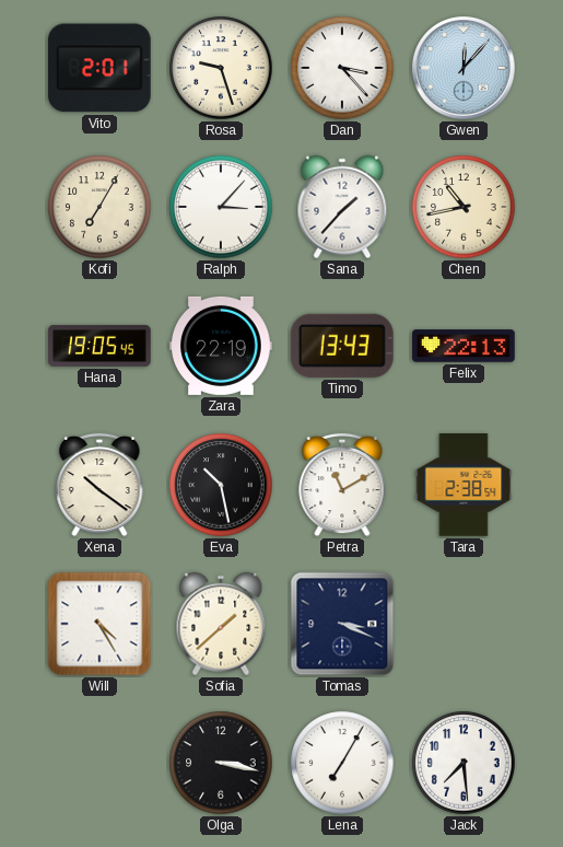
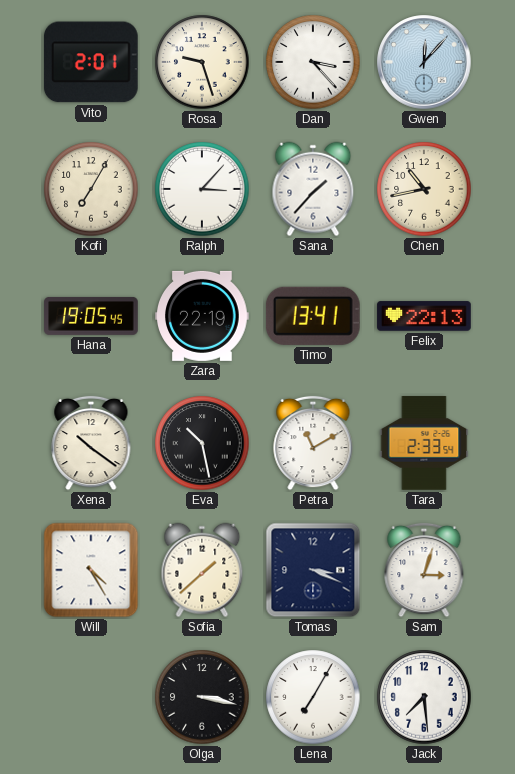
Timo: 13:43 -> 13:41
Tara: 2:38 -> 2:33
Sam: none -> 3:03
